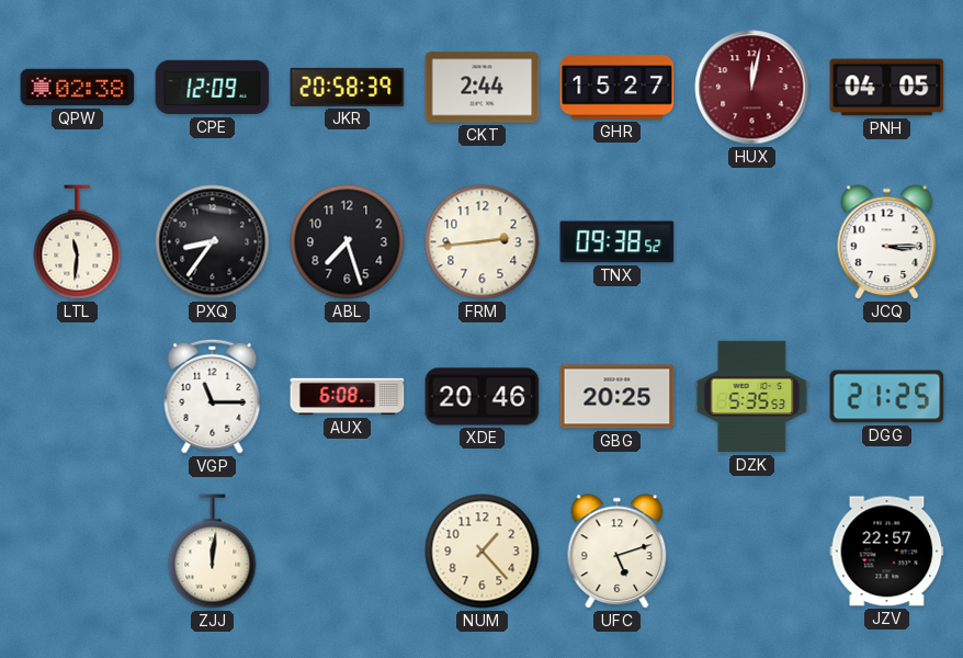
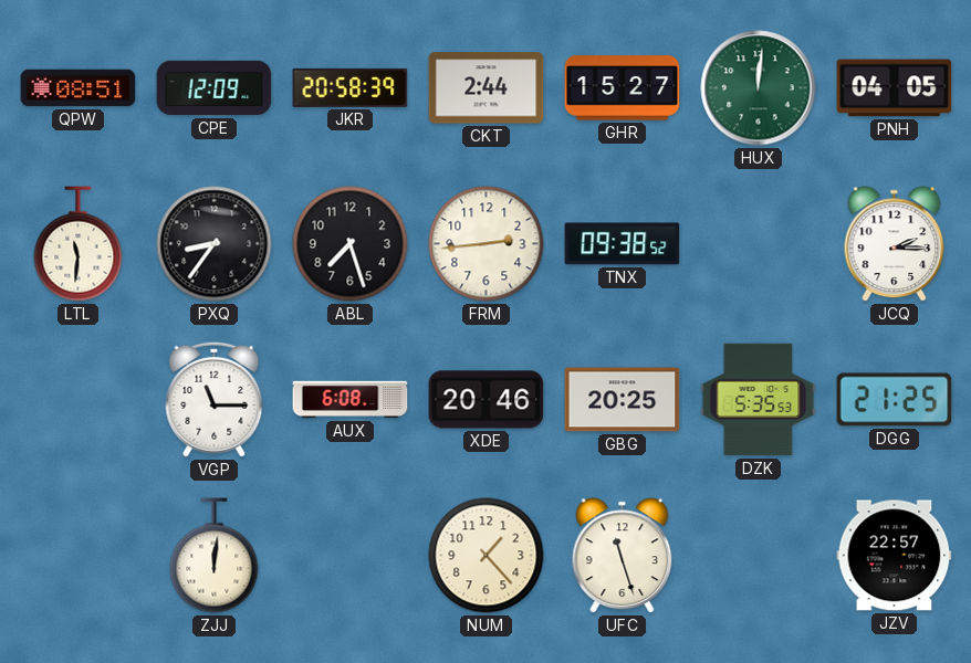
QPW: 02:38 -> 08:51
HUX: 12:02 -> 12:01
HUX dial: burgundy -> green
JCQ: 3:15 -> 2:15
UFC: 5:12 -> 11:27
